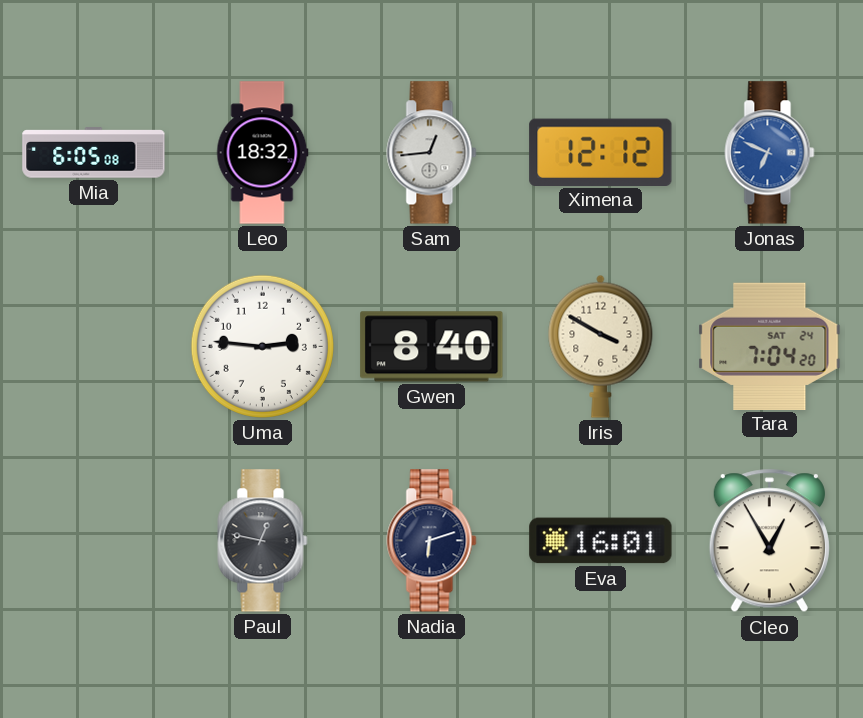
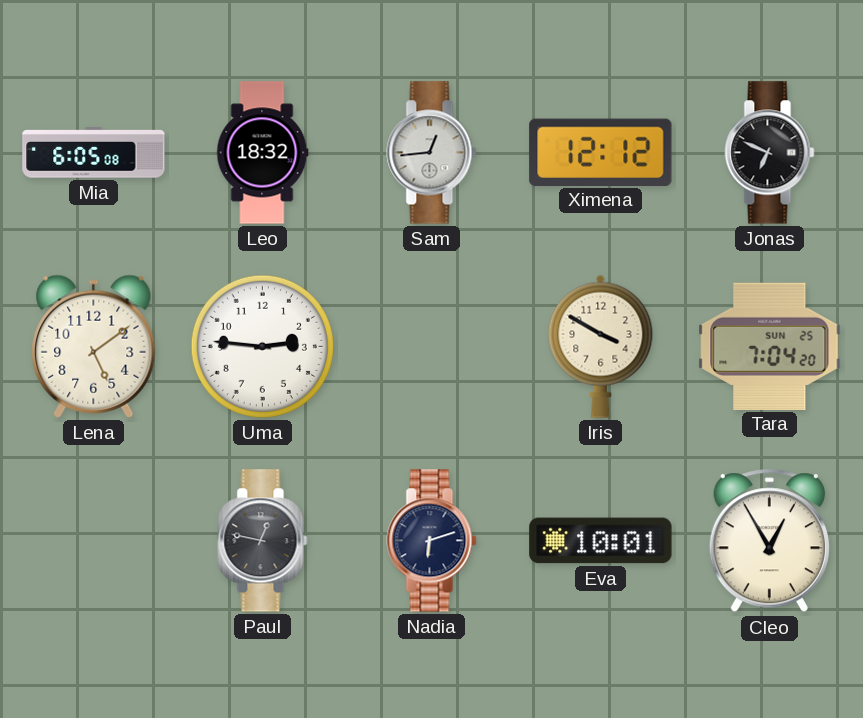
Jonas dial: blue -> black
Lena: none -> 5:09
Gwen: 8:40 -> none
Tara date: SAT 24 -> SUN 25
Eva: 16:01 -> 10:01
